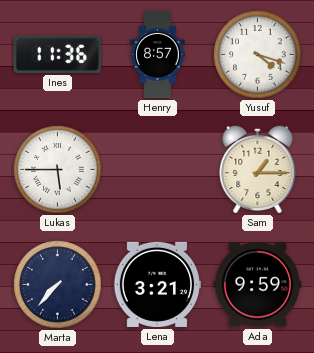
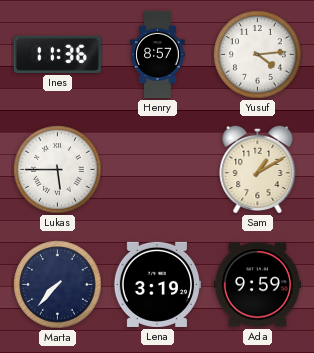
Yusuf: 4:18 -> 4:14
Sam: 1:15 -> 1:10
Lena: 3:21 -> 3:19
